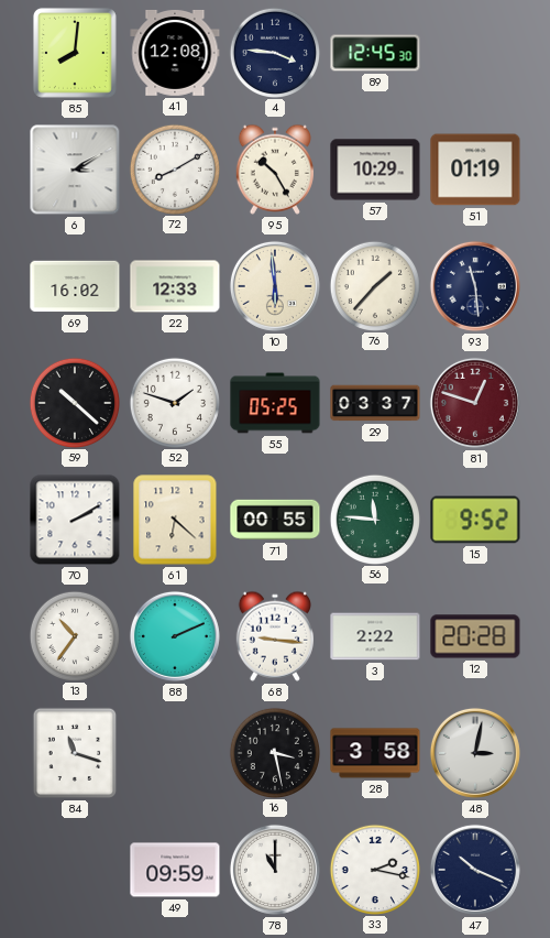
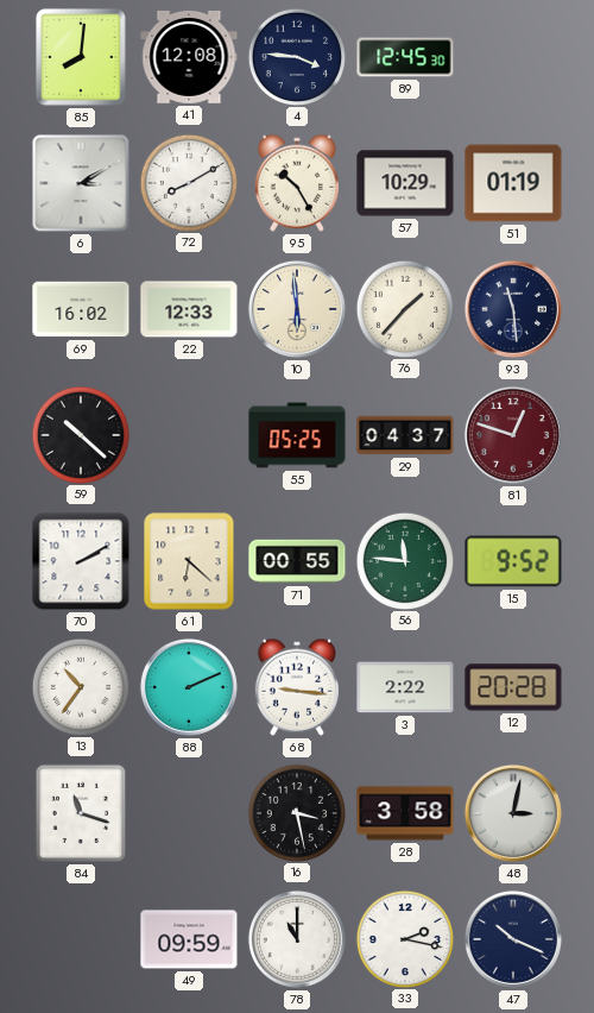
52: 1:48 -> none
29: 03:37 -> 04:37
